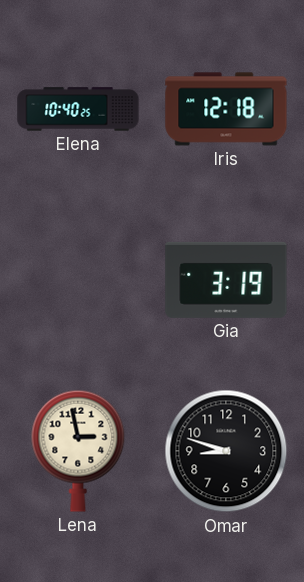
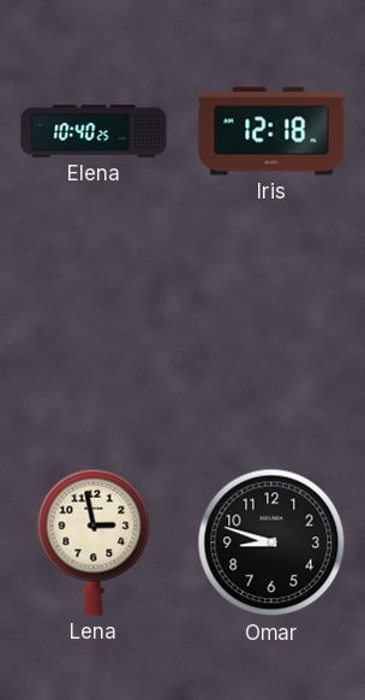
Gia: 3:19 -> none
